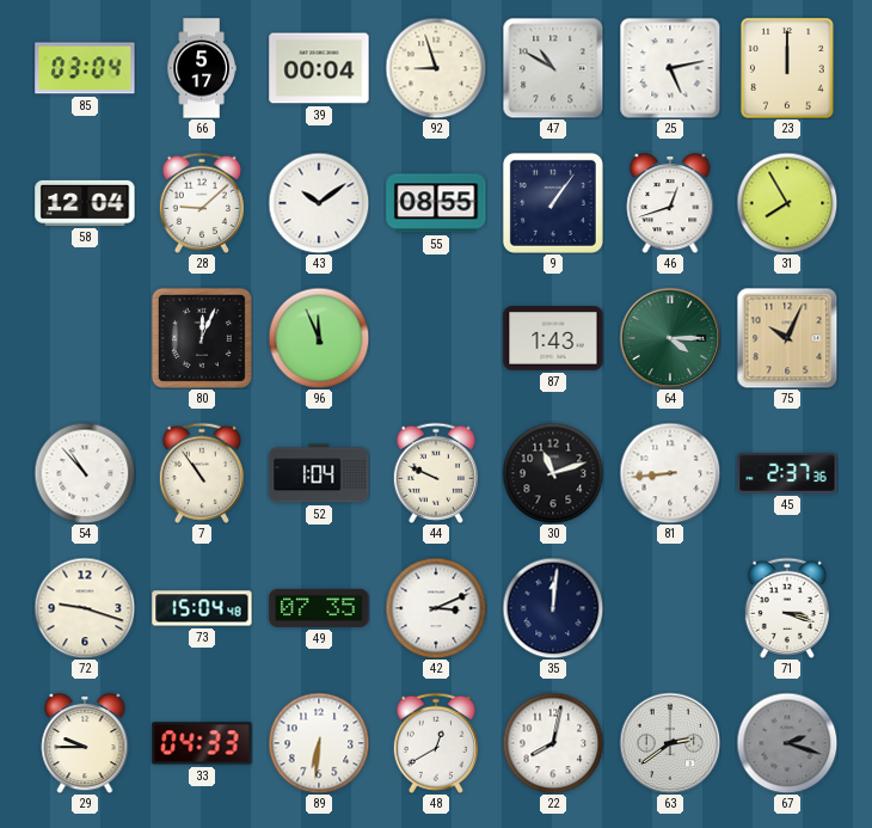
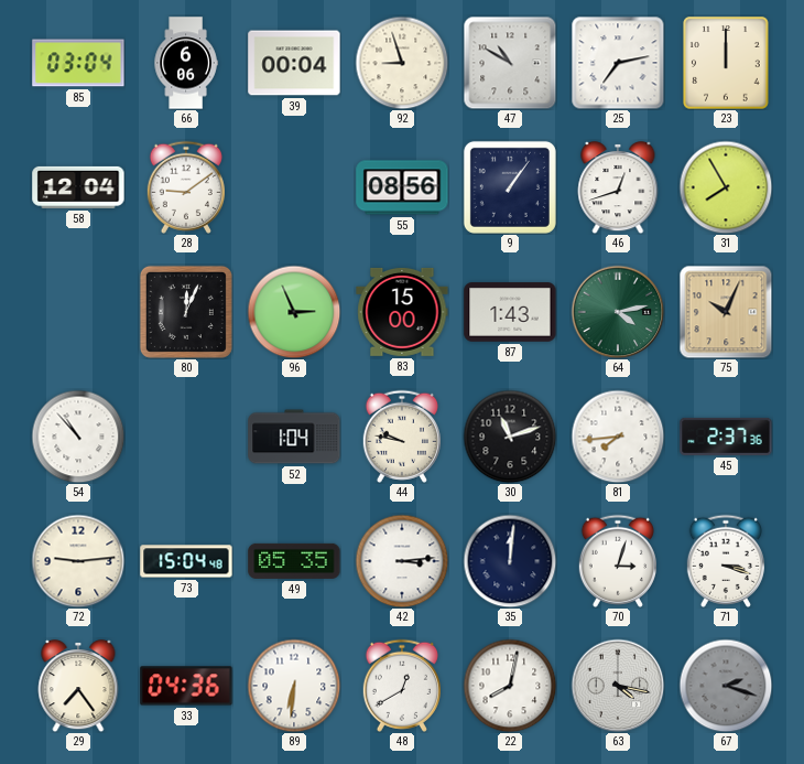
66: 5:17 -> 6:06
25: 5:13 -> 7:13
28: 9:08 -> 9:09
43: 10:09 -> none
55: 08:55 -> 08:56
96: 11:56 -> 2:56
83: none -> 15:00
64: 4:15 -> 4:13
7: 10:54 -> none
44: 9:49 -> 9:47
81: 8:44 -> 7:44
72: 9:18 -> 9:14
49: 07:35 -> 05:35
42: 3:11 -> 3:14
70: none -> 3:03
29: 9:45 -> 7:24
33: 04:33 -> 04:36
63: 2:39 -> 4:17
